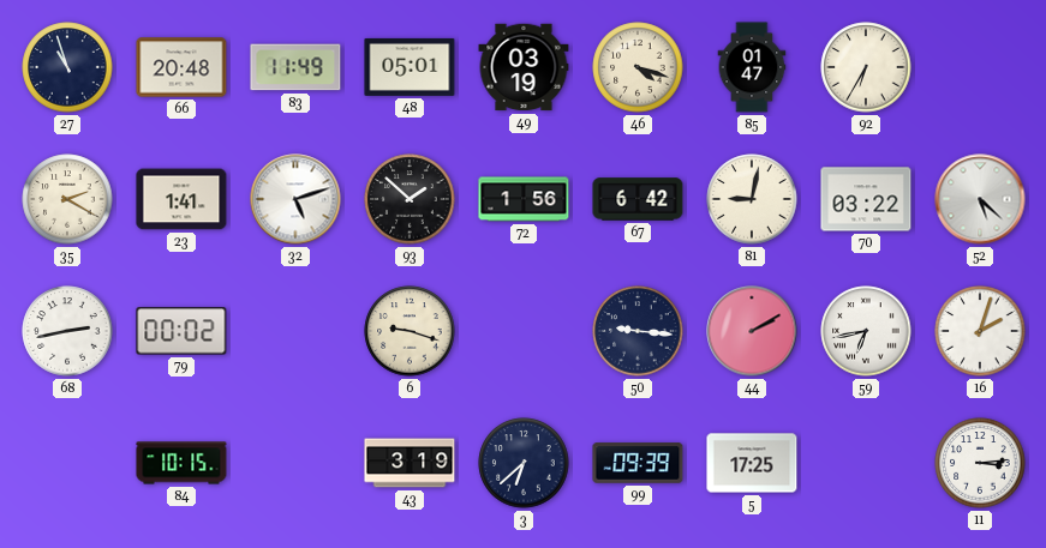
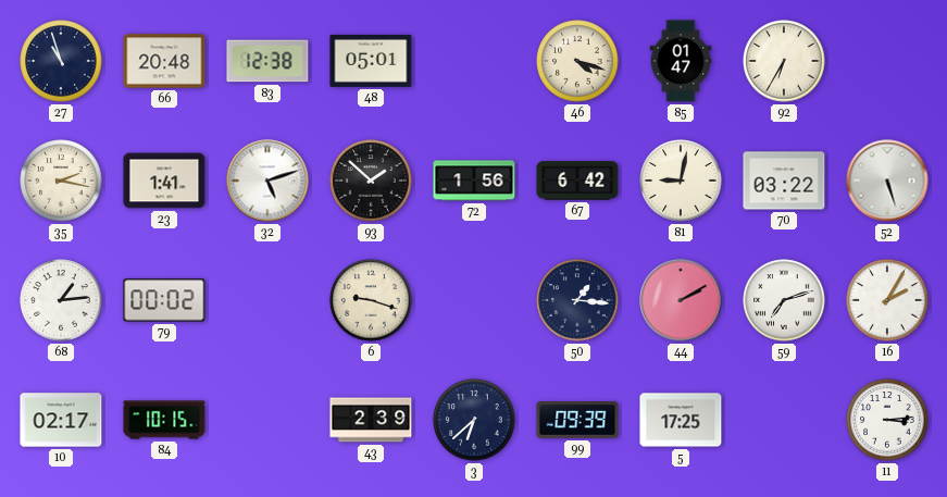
83: 11:49 -> 12:38
49: 03:19 -> none
35: 2:20 -> 2:17
52: 5:22 -> 5:27
68: 2:43 -> 1:14
50: 9:16 -> 1:16
59: 6:43 -> 7:12
16: 2:03 -> 2:05
10: none -> 02:17
43: 3:19 -> 2:39
